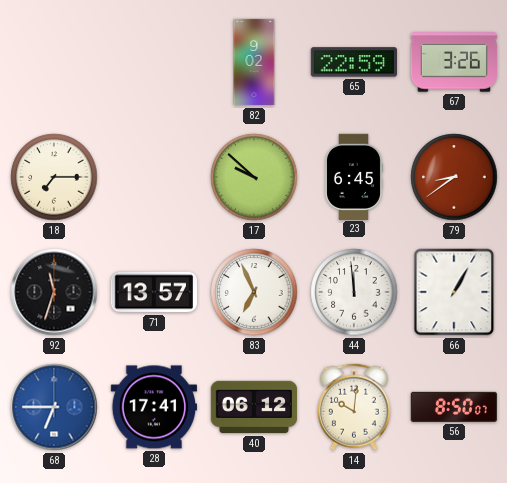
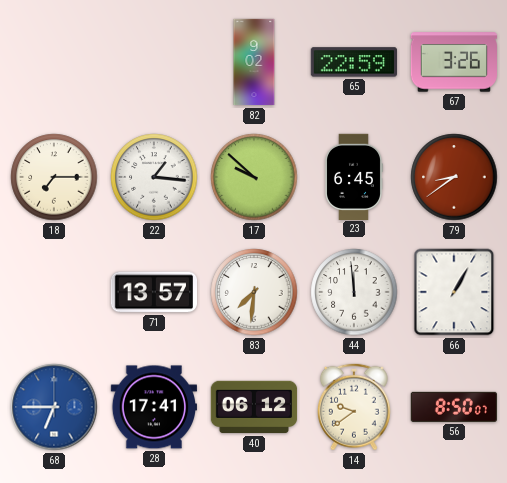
22: none -> 1:16
92: 11:33 -> none
83: 6:56 -> 7:31
14: 10:01 -> 9:39
